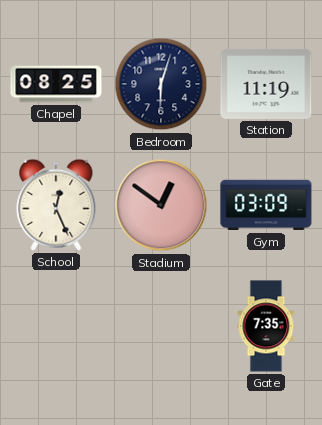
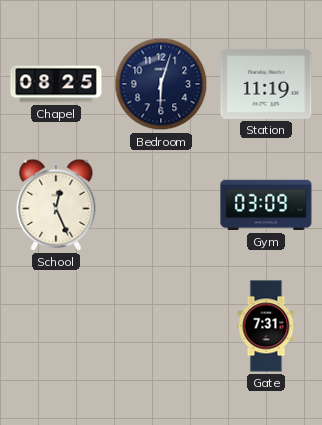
Stadium: 12:51 -> none
Gate: 7:35 -> 7:31
